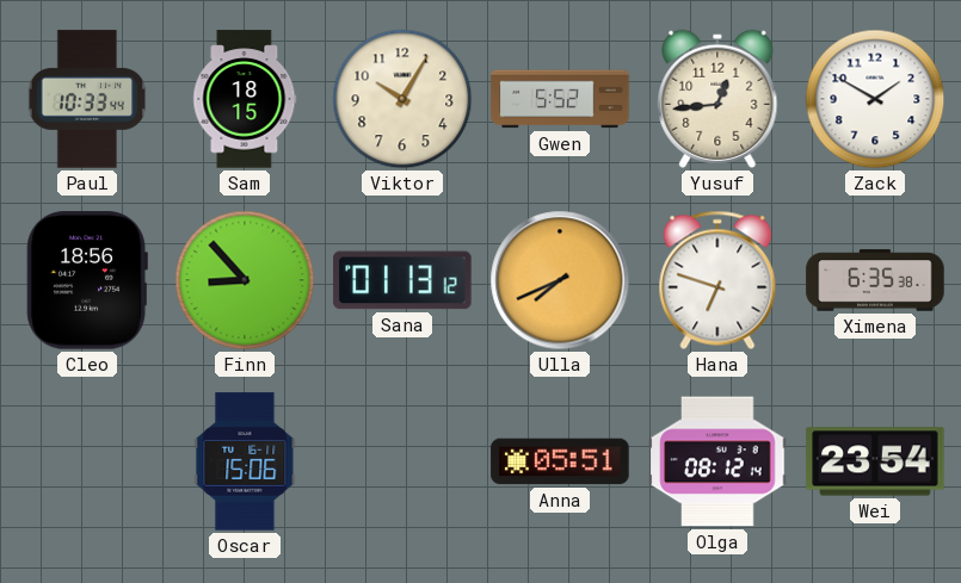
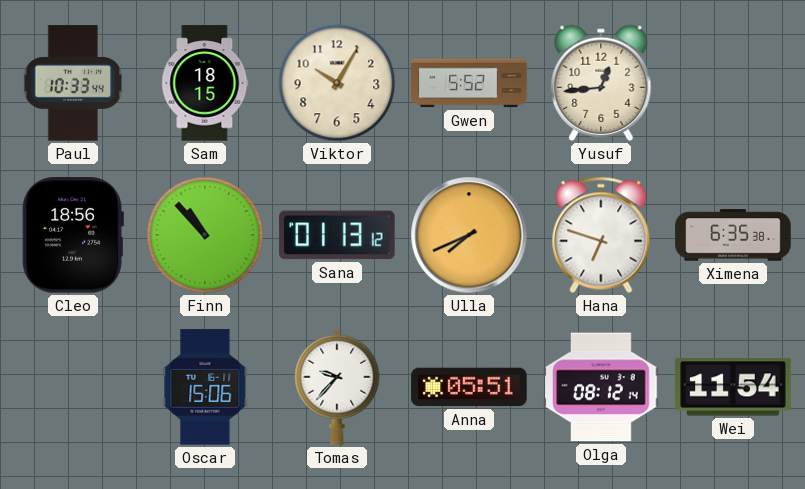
Zack: 1:50 -> none
Finn: 8:53 -> 10:53
Tomas: none -> 9:37
Wei: 23:54 -> 11:54
